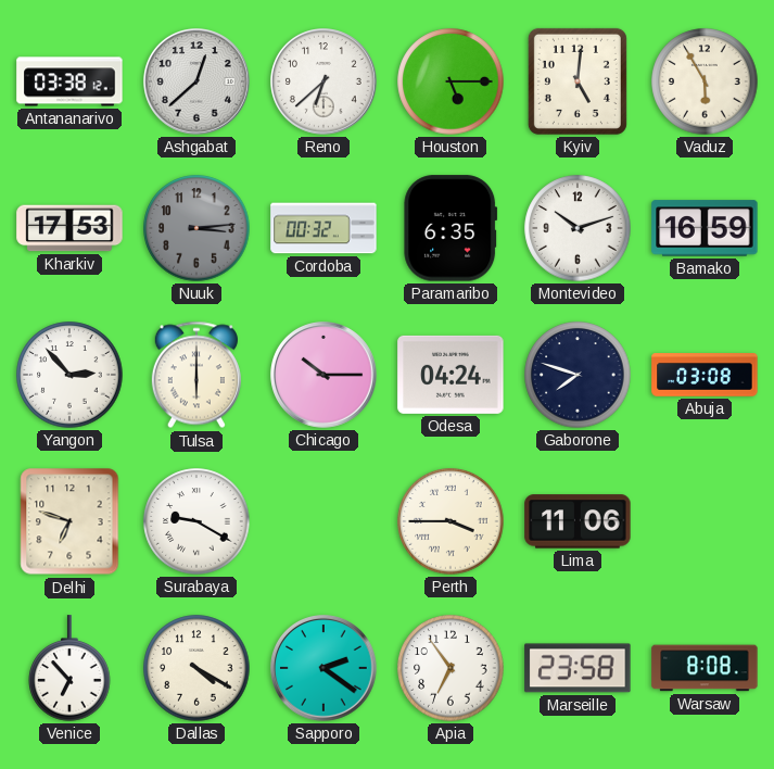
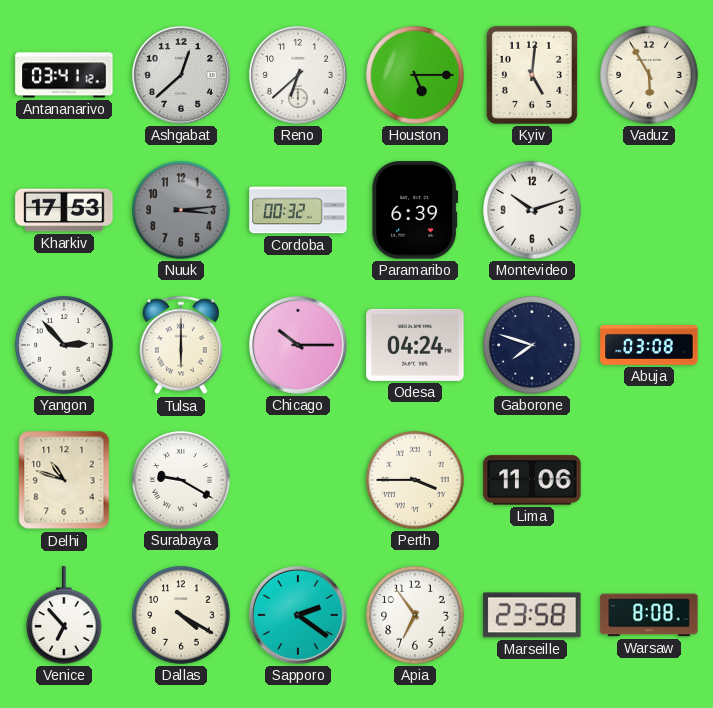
Antananarivo: 03:38 -> 03:41
Paramaribo: 6:35 -> 6:39
Bamako: 16:59 -> none
Delhi: 6:48 -> 10:48
